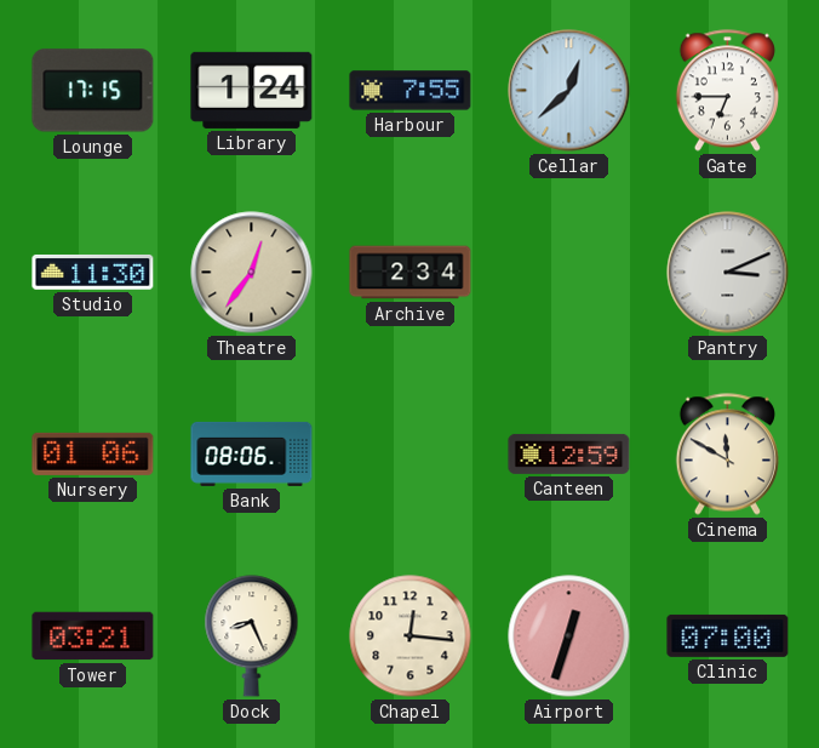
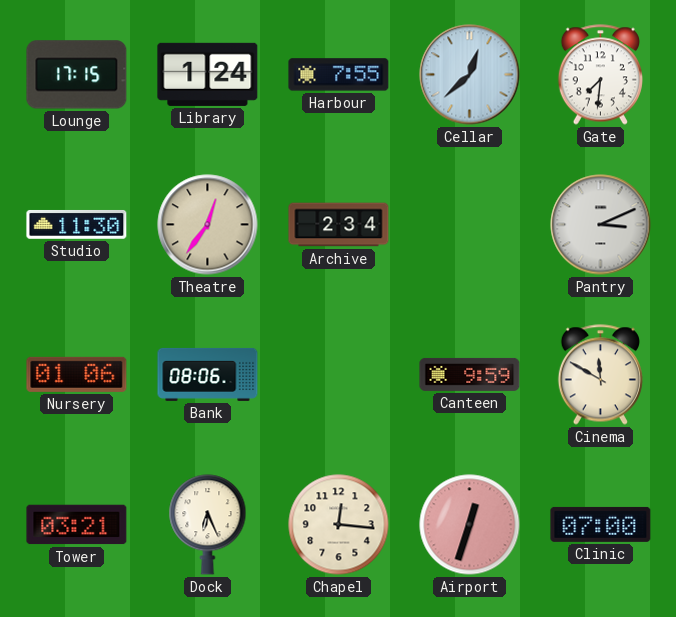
Gate: 6:45 -> 7:31
Canteen: 12:59 -> 9:59
Dock: 8:26 -> 6:26
